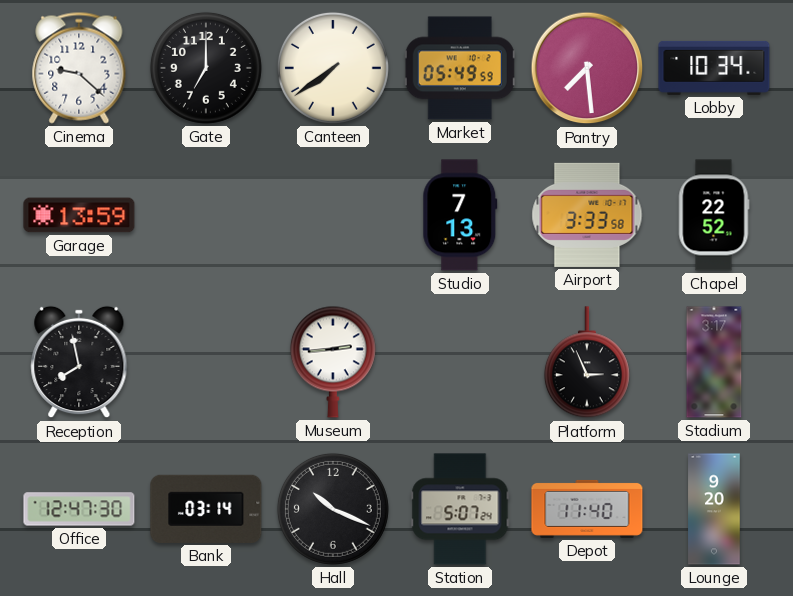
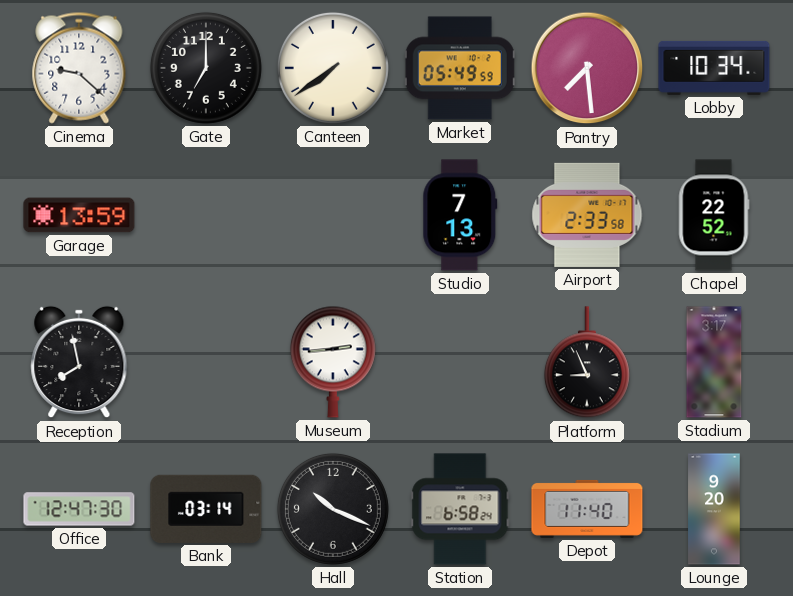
Airport: 3:33 -> 2:33
Platform: 2:56 -> 8:56
Station: 5:07 -> 6:58
